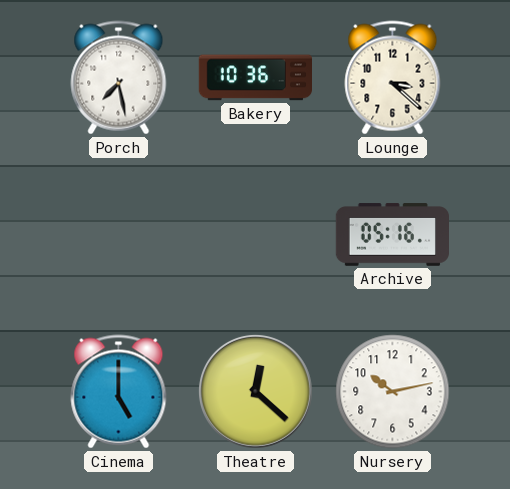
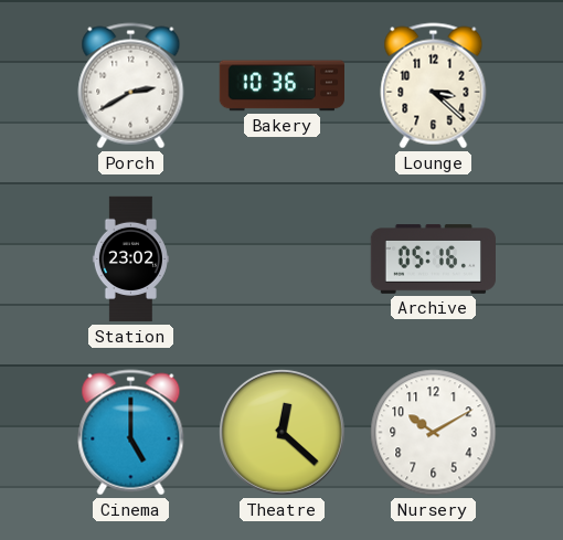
Porch: 7:28 -> 2:40
Station: none -> 23:02
Nursery: 10:13 -> 10:10
